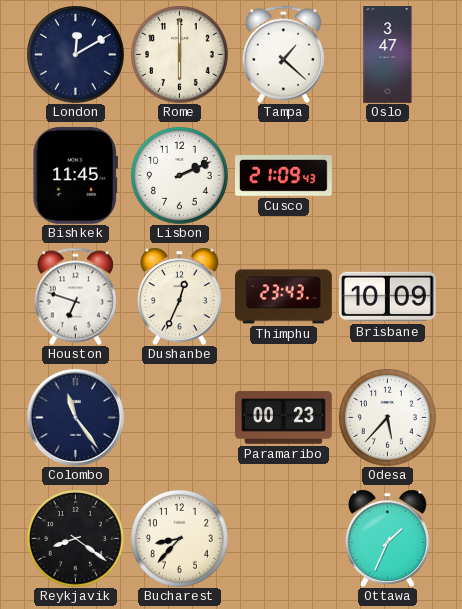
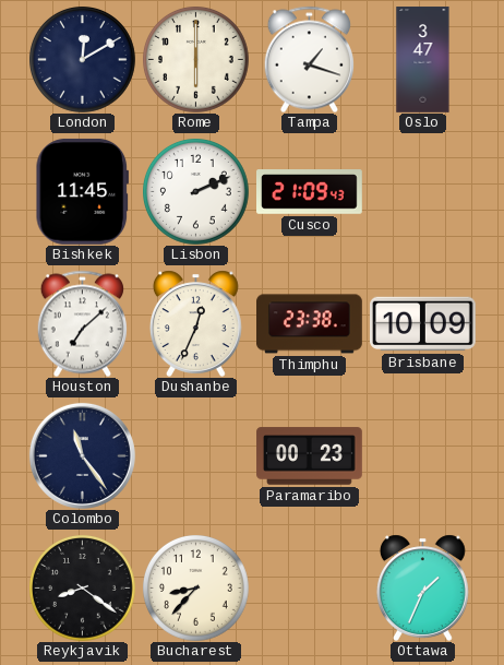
Tampa: 1:22 -> 1:18
Houston: 6:48 -> 7:08
Thimphu: 23:43 -> 23:38
Odesa: 5:37 -> none
